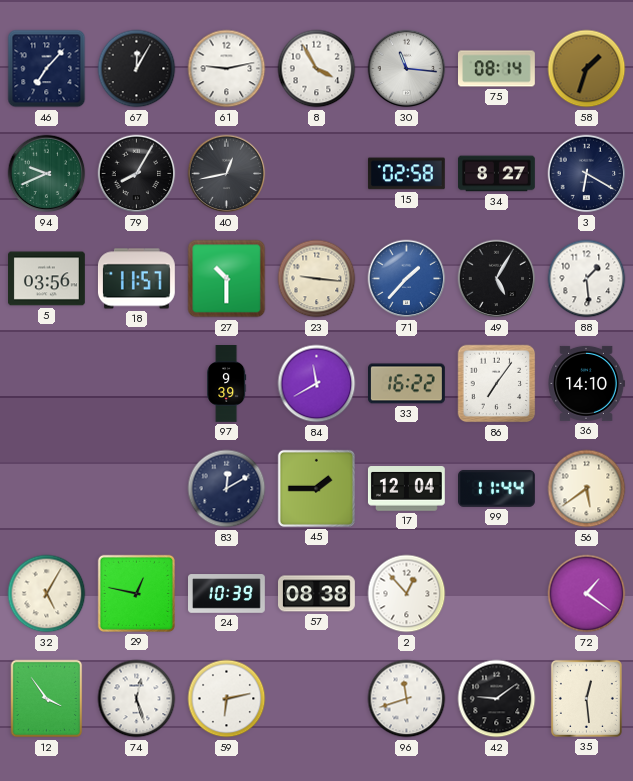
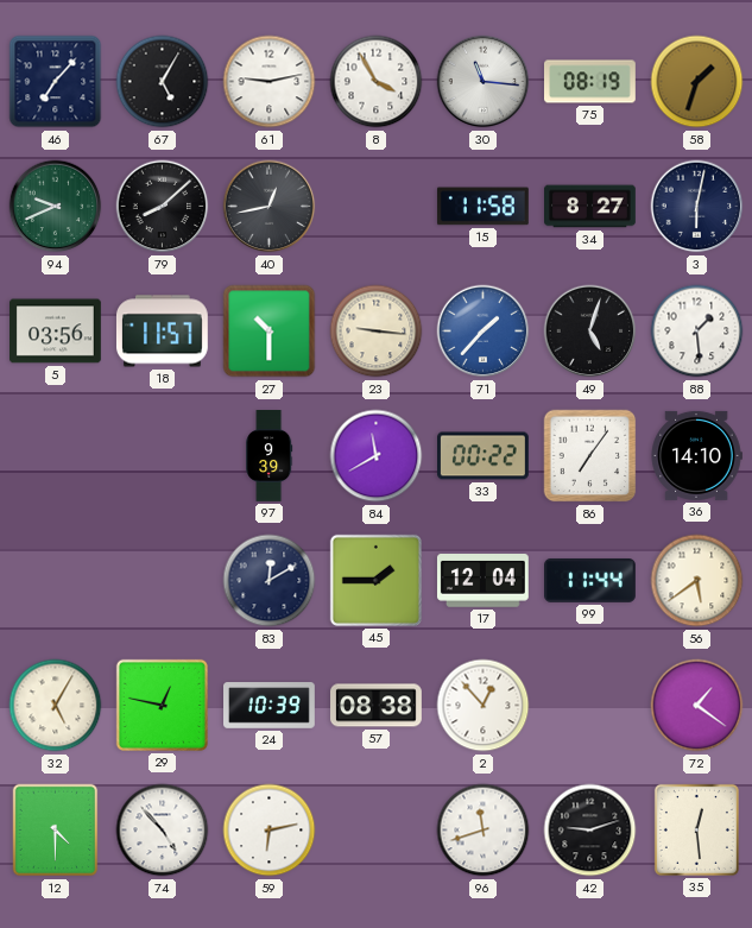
67: 12:05 -> 5:05
75: 08:14 -> 08:19
79: 8:05 -> 8:08
15: 02:58 -> 11:58
3: 6:20 -> 6:02
49: 5:05 -> 5:03
33: 16:22 -> 00:22
12: 3:54 -> 4:30
74: 12:27 -> 4:53
42: 9:09 -> 9:12
